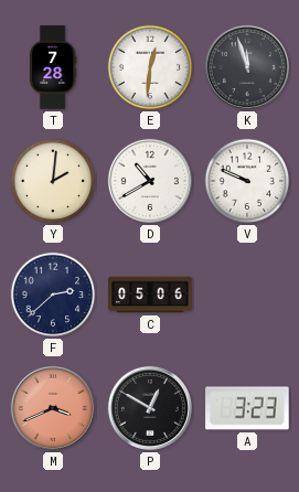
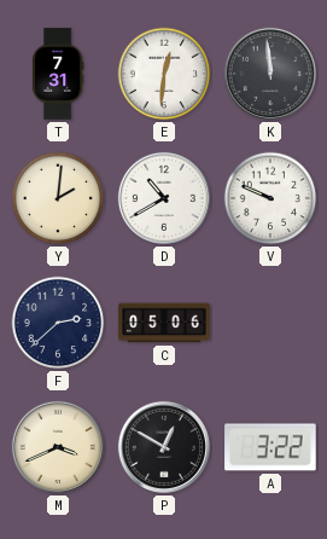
T: 7:28 -> 7:31
K: 11:57 -> 11:59
M dial: salmon -> cream
A: 3:23 -> 3:22
